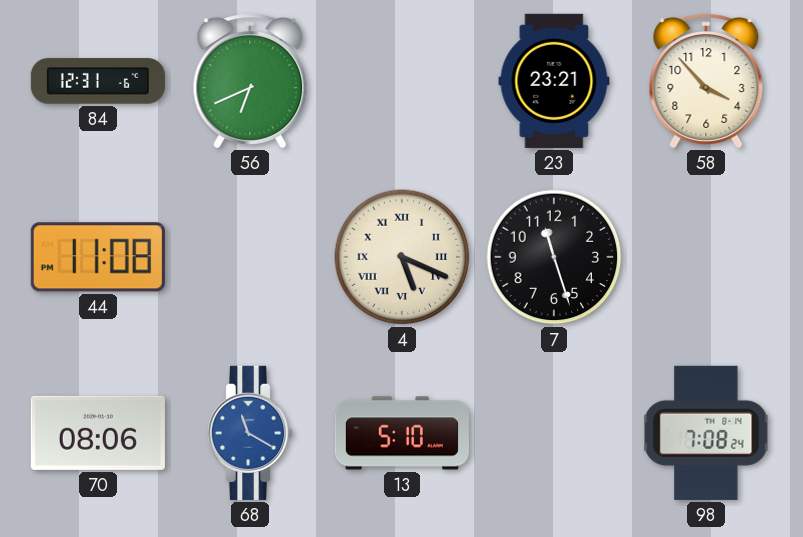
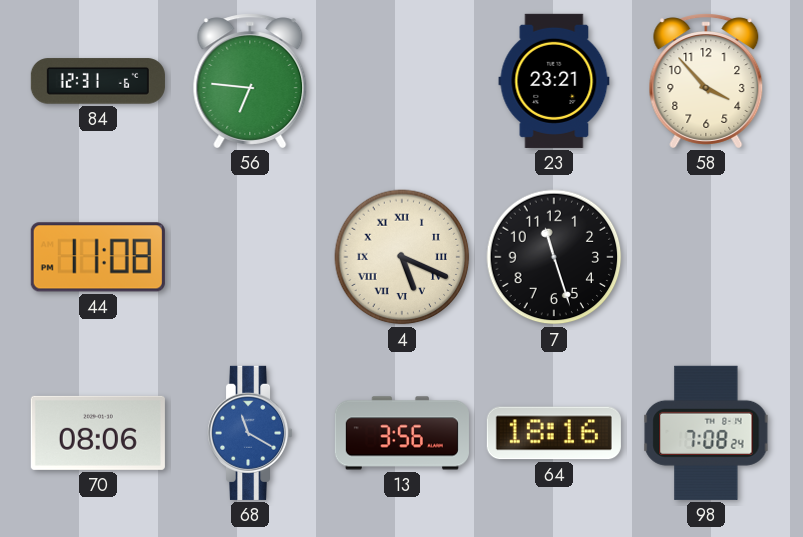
56: 6:41 -> 6:46
13: 5:10 -> 3:56
64: none -> 18:16
